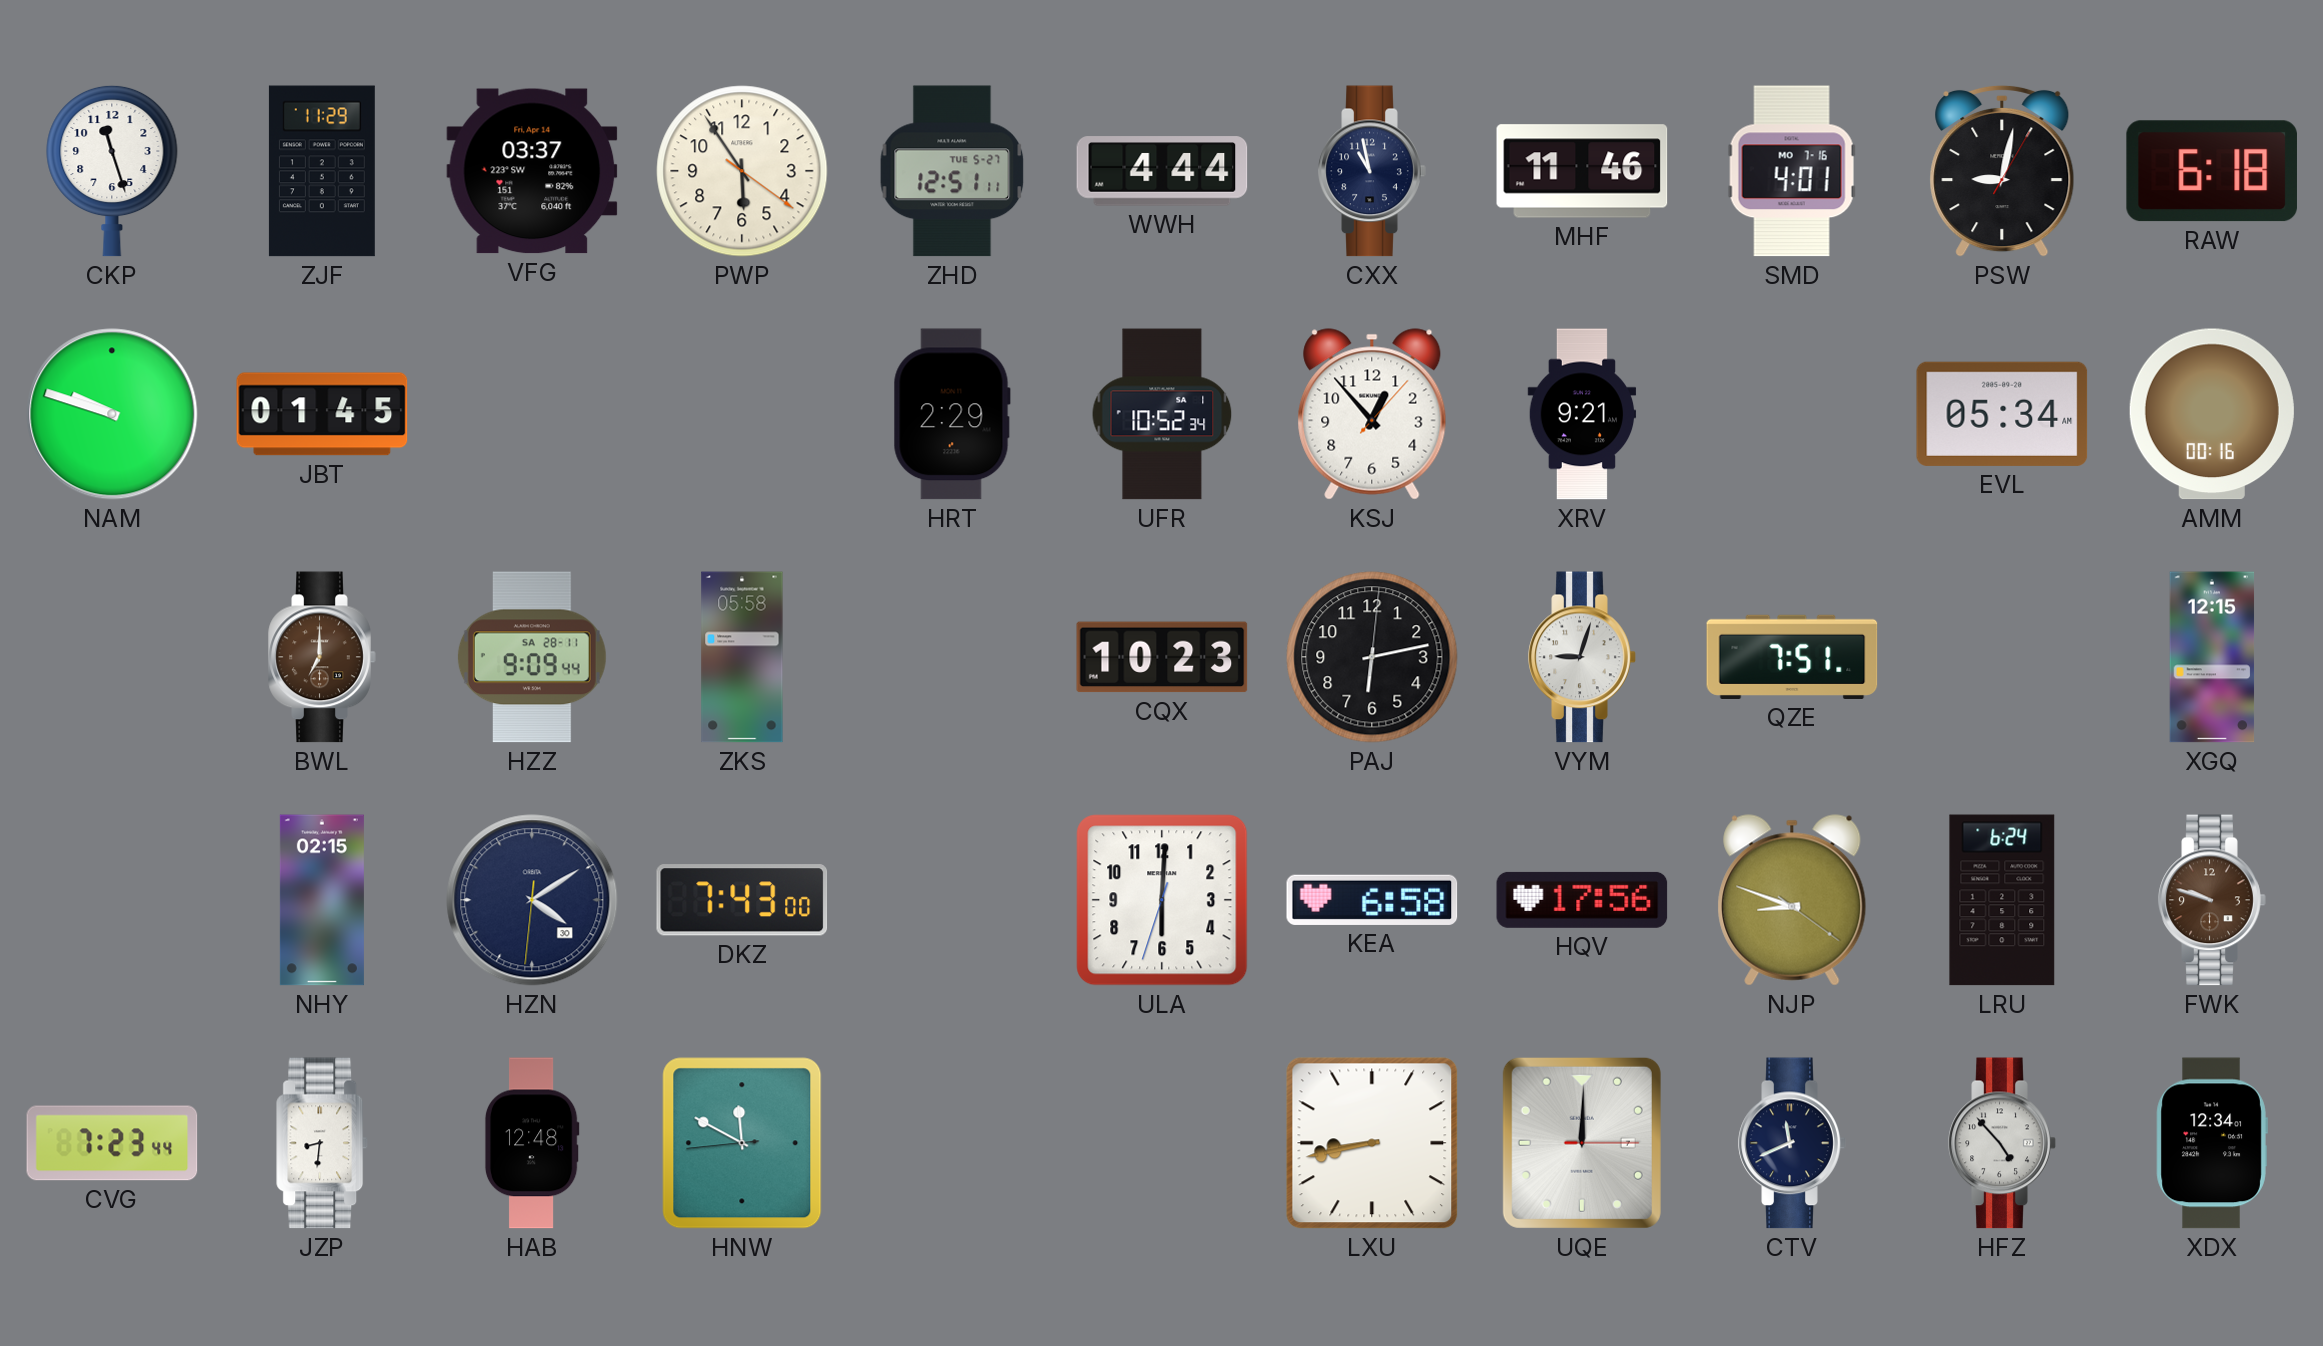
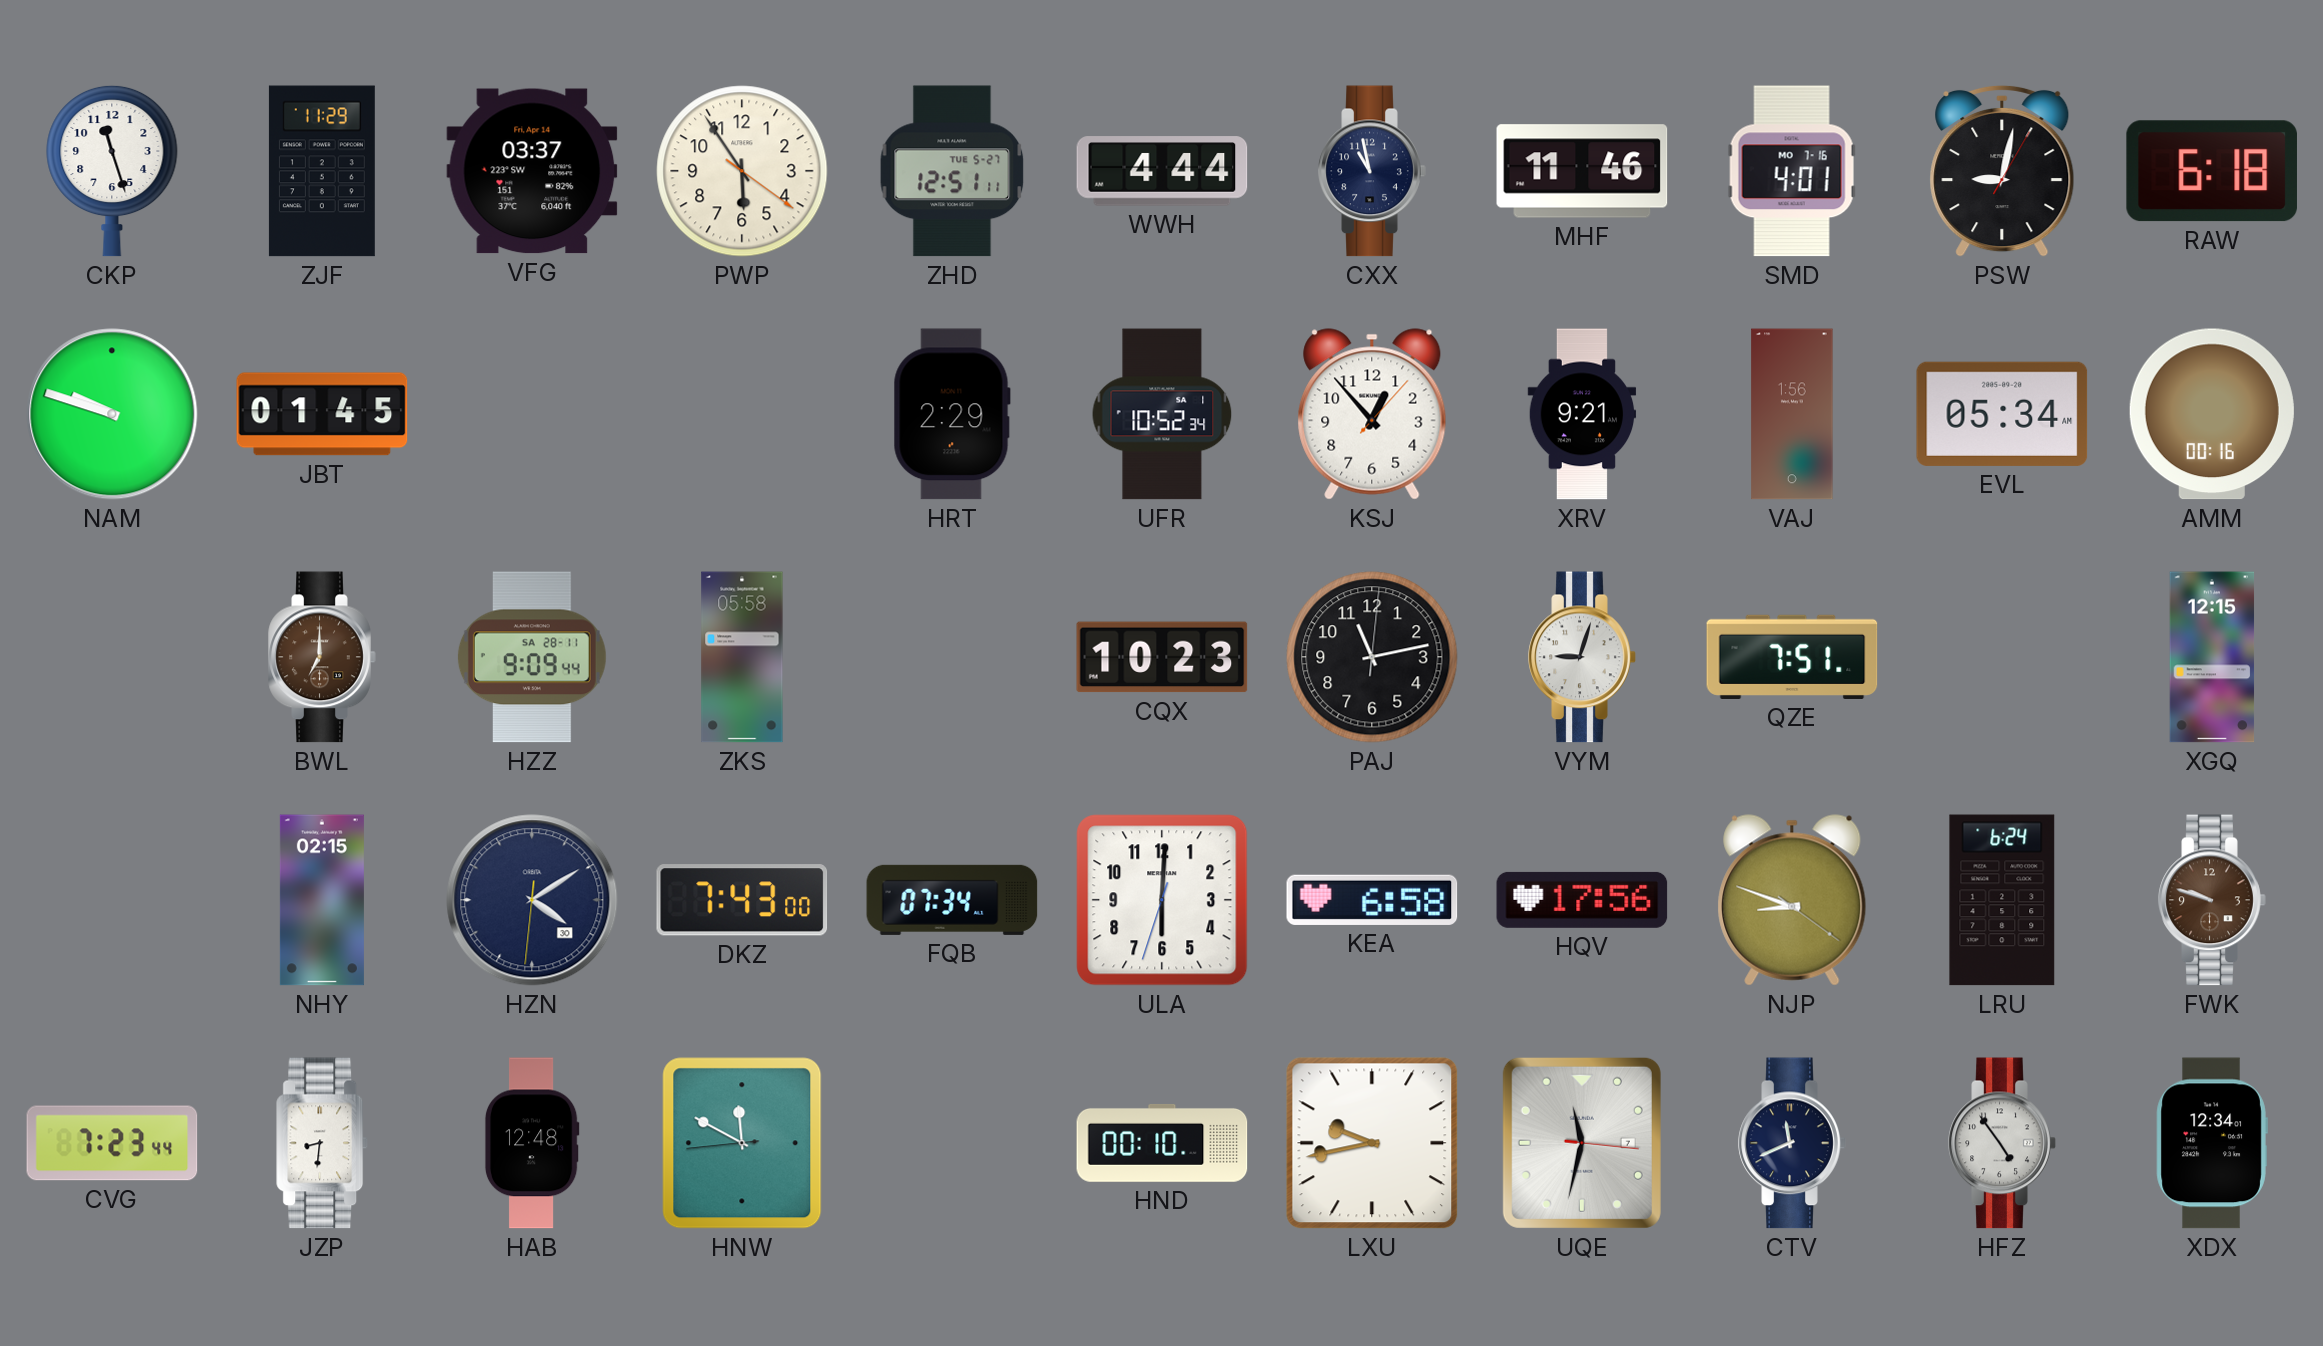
VAJ: none -> 1:56
PAJ: 6:13 -> 11:13
FQB: none -> 07:34
HND: none -> 00:10
LXU: 8:43 -> 9:43
UQE: 12:00 -> 11:32
HFZ: 4:53 -> 4:54
